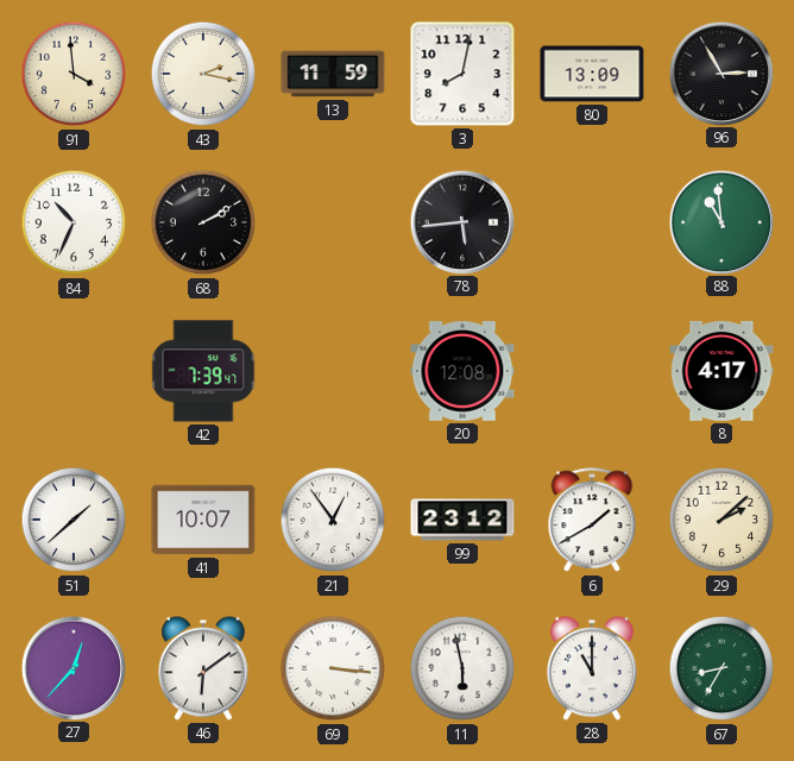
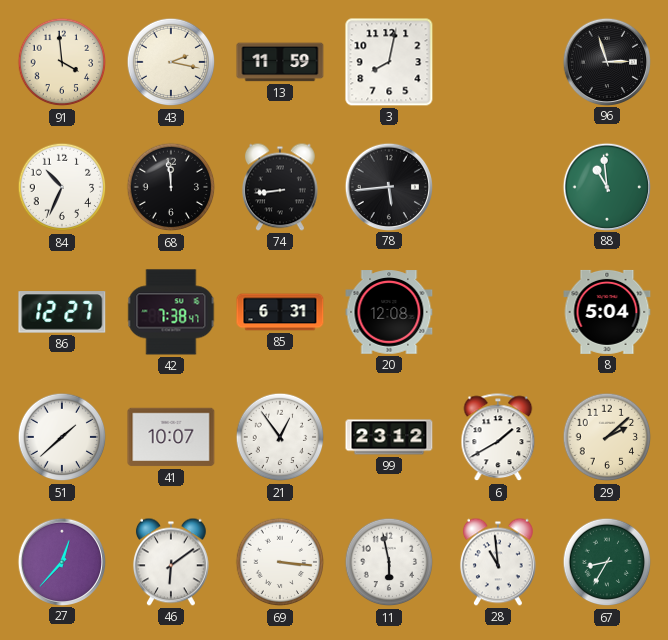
80: 13:09 -> none
96: 2:55 -> 2:57
68: 2:10 -> 11:59
74: none -> 8:44
86: none -> 12:27
42: 7:39 -> 7:38
85: none -> 6:31
8: 4:17 -> 5:04
28: 11:00 -> 10:59
